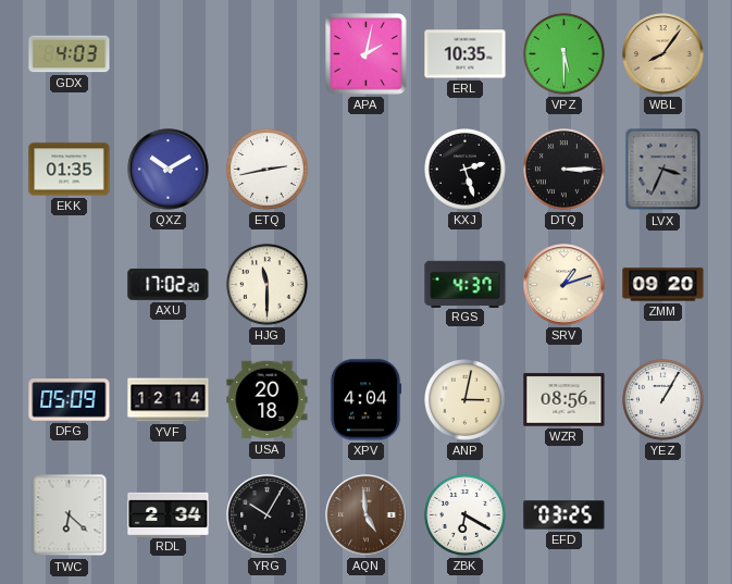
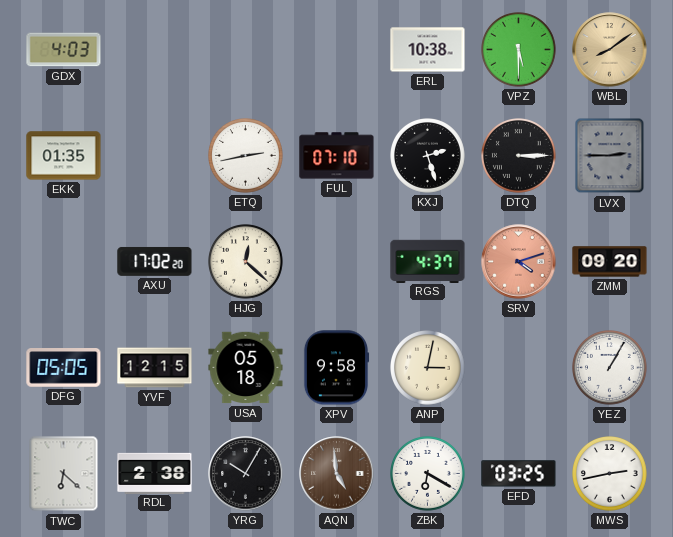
APA: 2:02 -> none
ERL: 10:35 -> 10:38
WBL: 8:06 -> 8:09
QXZ: 10:10 -> none
FUL: none -> 07:10
LVX: 3:34 -> 2:45
HJG: 11:30 -> 12:22
SRV: 1:12 -> 4:12
SRV dial: cream -> salmon
DFG: 05:09 -> 05:05
YVF: 12:14 -> 12:15
USA: 20:18 -> 05:18
XPV: 4:04 -> 9:58
WZR: 08:56 -> none
RDL: 2:34 -> 2:38
MWS: none -> 2:43
